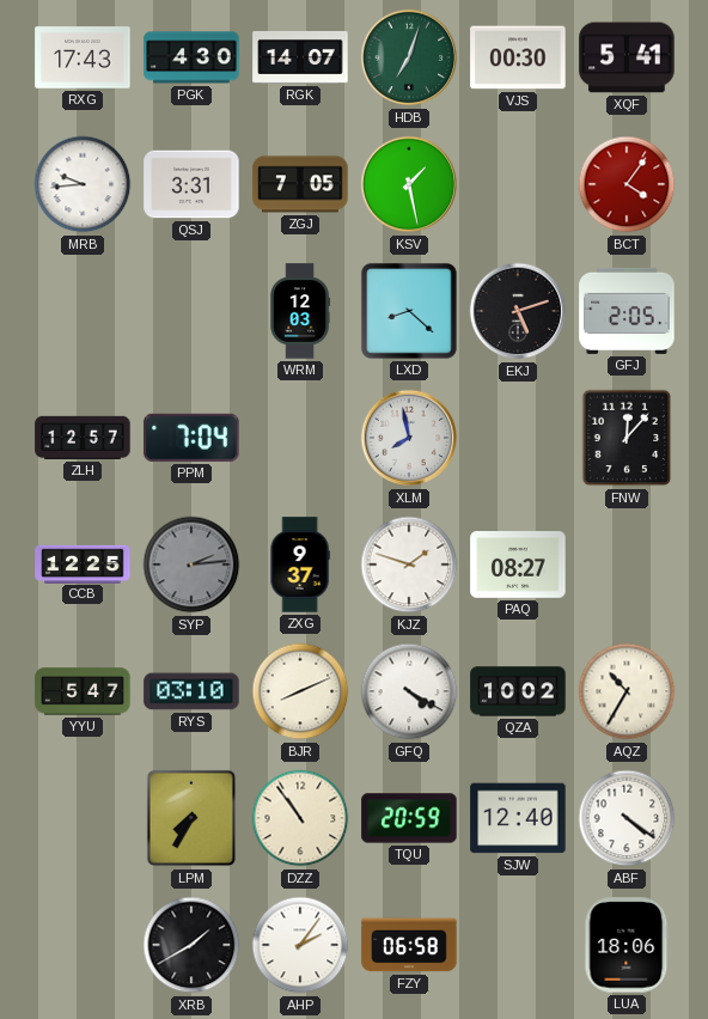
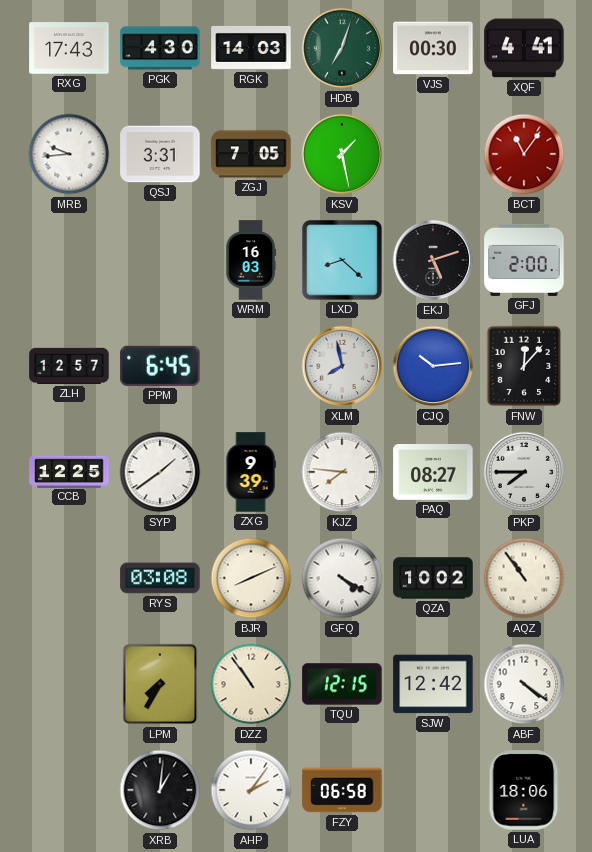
RGK: 14:07 -> 14:03
XQF: 5:41 -> 4:41
BCT: 4:06 -> 11:06
WRM: 12:03 -> 16:03
GFJ: 2:05 -> 2:00
PPM: 7:04 -> 6:45
CJQ: none -> 10:14
SYP: 2:14 -> 1:39
SYP dial: grey -> white
ZXG: 9:37 -> 9:39
KJZ: 1:48 -> 7:46
PKP: none -> 7:45
YYU: 5:47 -> none
RYS: 03:10 -> 03:08
AQZ: 10:35 -> 10:54
TQU: 20:59 -> 12:15
SJW: 12:40 -> 12:42
XRB: 1:40 -> 1:01
